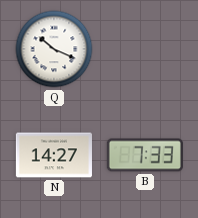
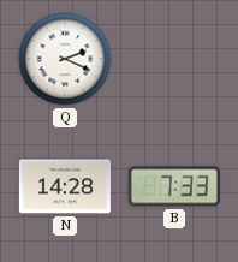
Q: 10:19 -> 2:19
N: 14:27 -> 14:28
